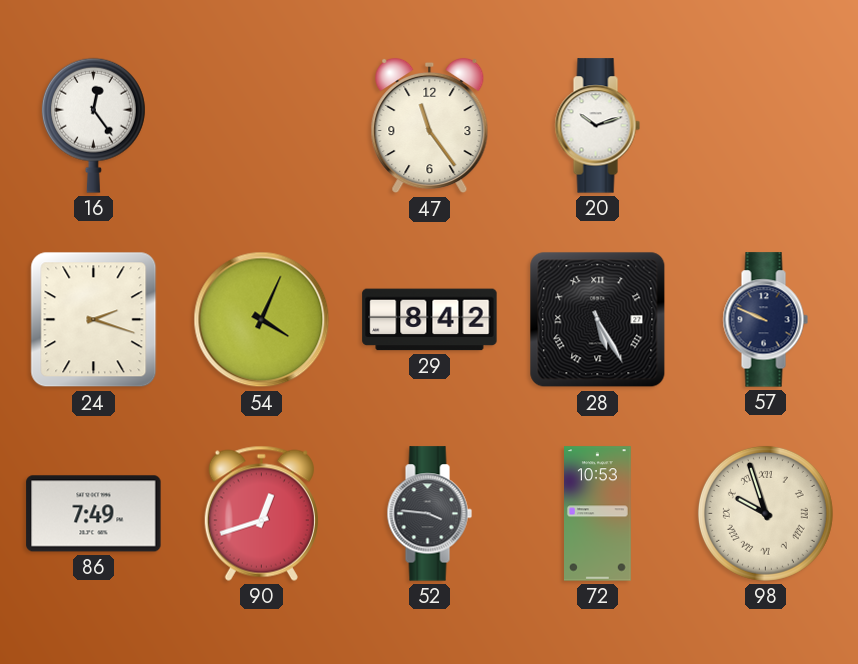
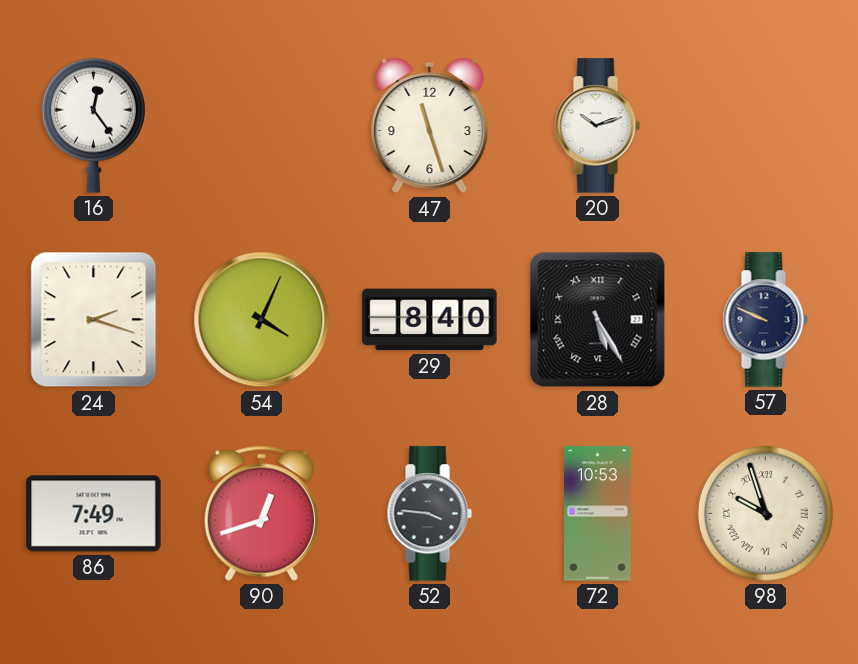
47: 11:24 -> 11:27
29: 8:42 -> 8:40
